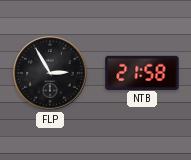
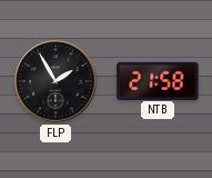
FLP: 2:55 -> 1:55
